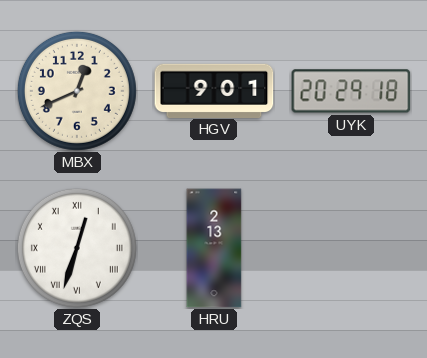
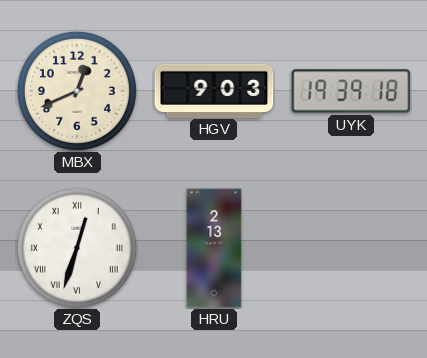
HGV: 9:01 -> 9:03
UYK: 20:29 -> 19:39
